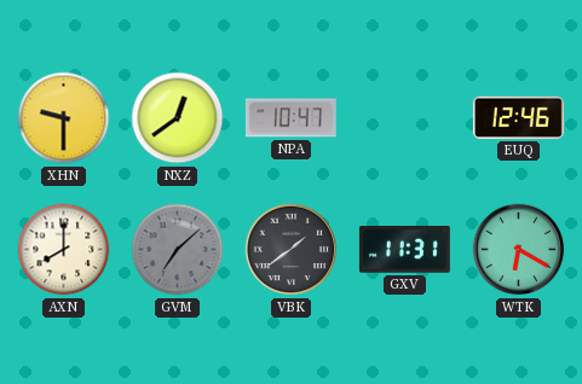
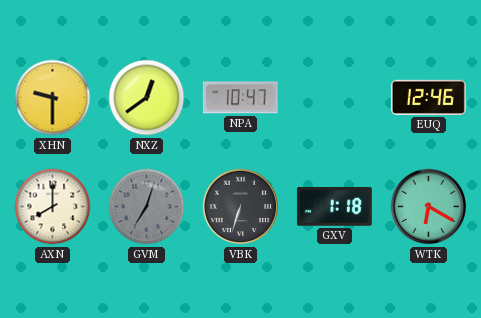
GVM: 7:08 -> 7:03
VBK: 1:39 -> 6:33
GXV: 11:31 -> 1:18
